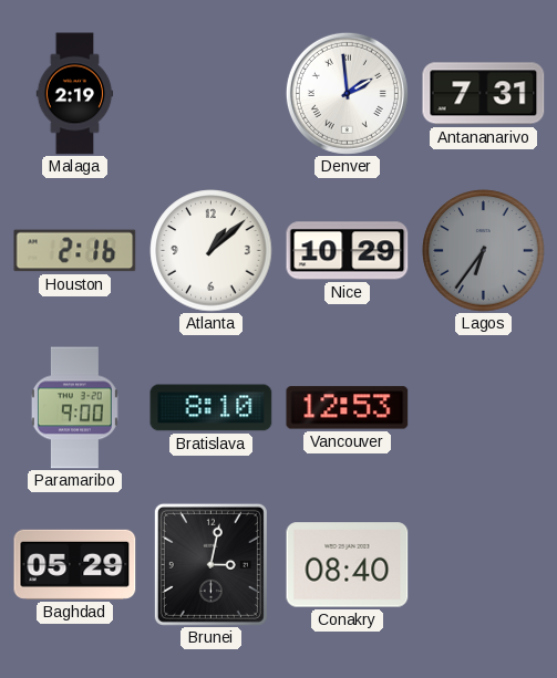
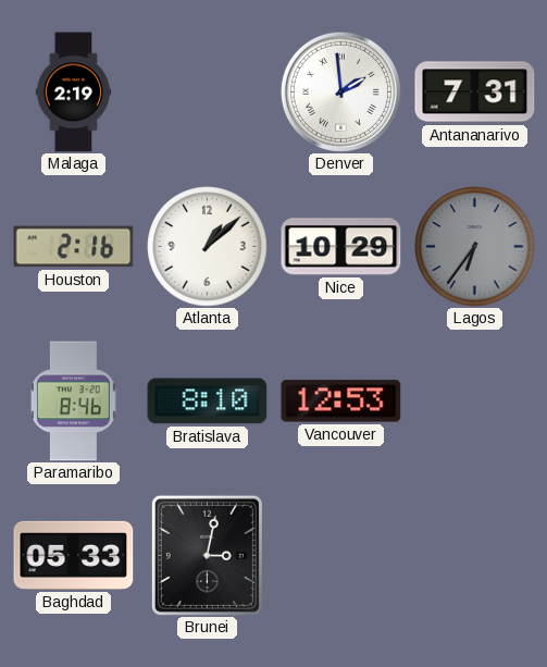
Paramaribo: 9:00 -> 8:46
Baghdad: 05:29 -> 05:33
Conakry: 08:40 -> none
